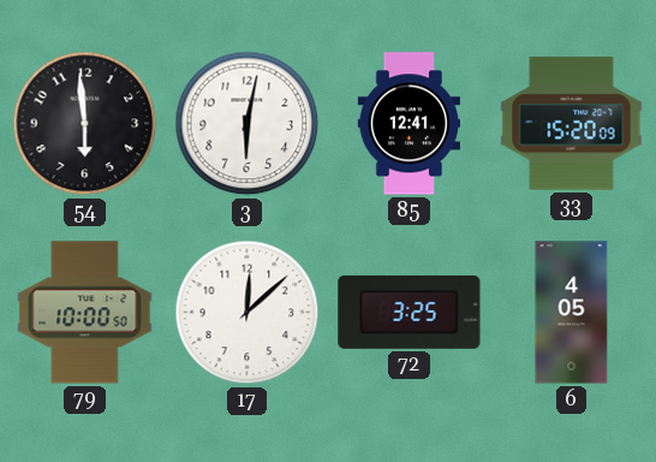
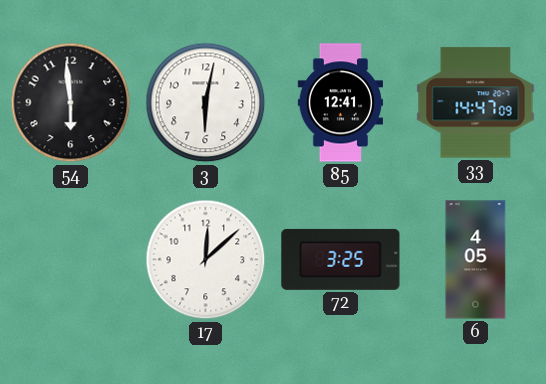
33: 15:20 -> 14:47
79: 10:00 -> none
